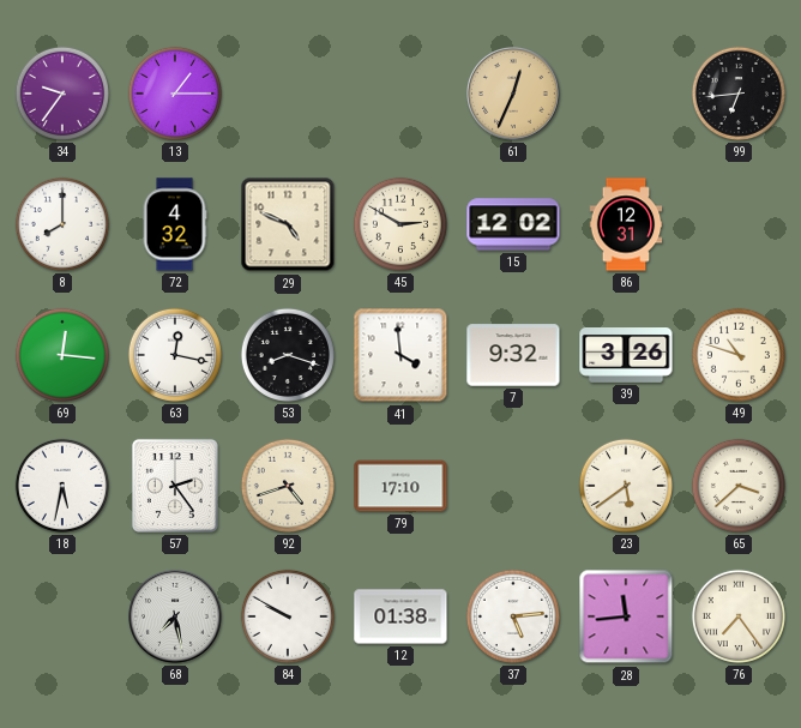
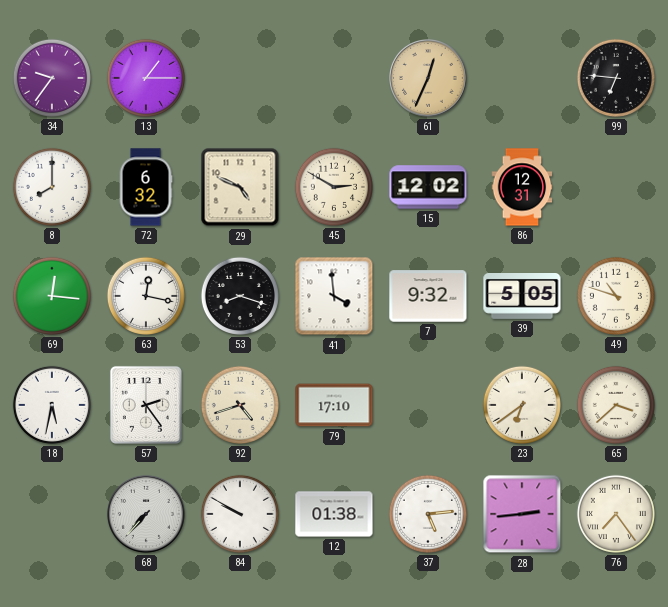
99: 6:44 -> 6:46
72: 4:32 -> 6:32
39: 3:26 -> 5:05
23: 5:39 -> 6:39
68: 7:28 -> 7:37
28: 11:44 -> 2:44
